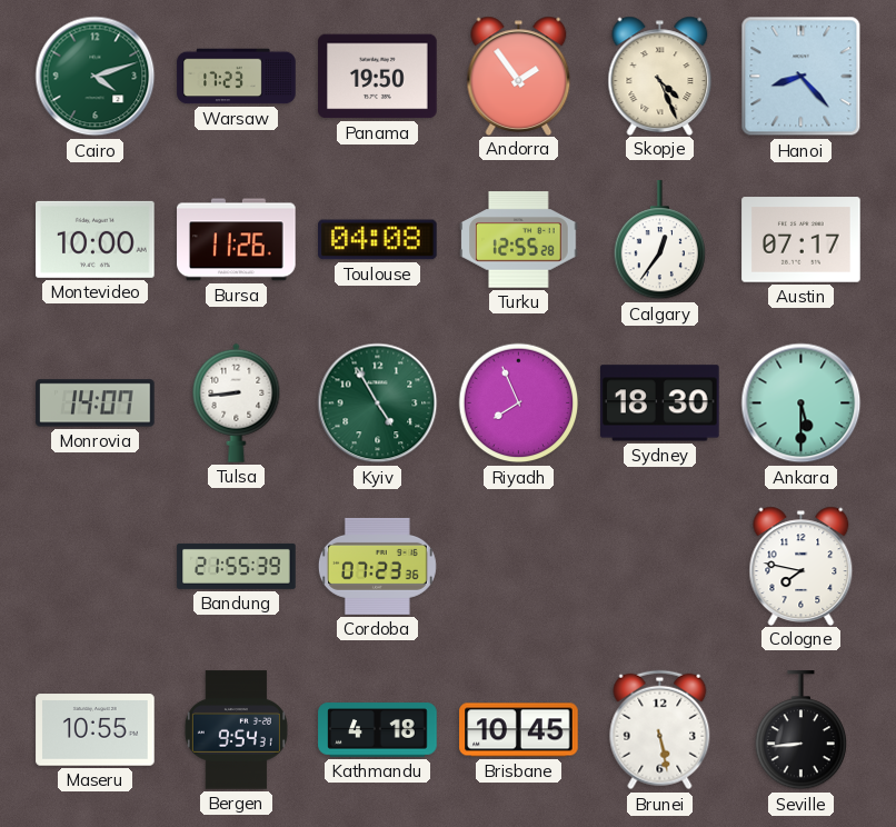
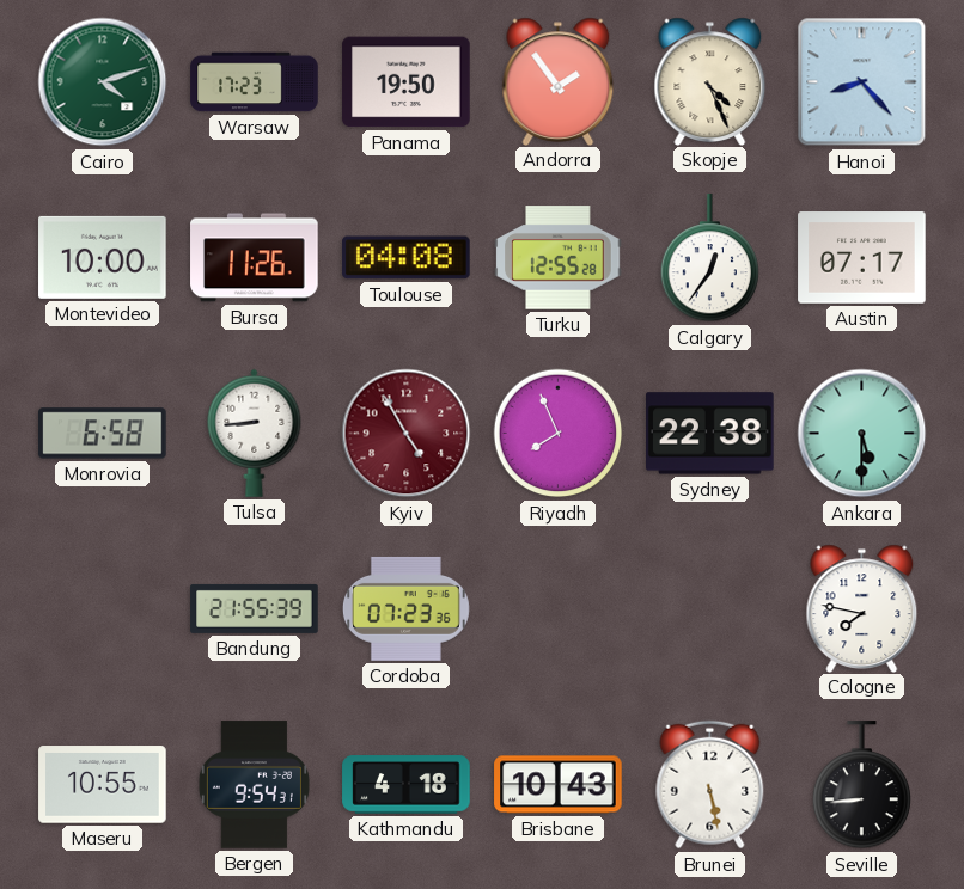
Monrovia: 14:07 -> 6:58
Kyiv dial: green -> burgundy
Sydney: 18:30 -> 22:38
Brisbane: 10:45 -> 10:43
